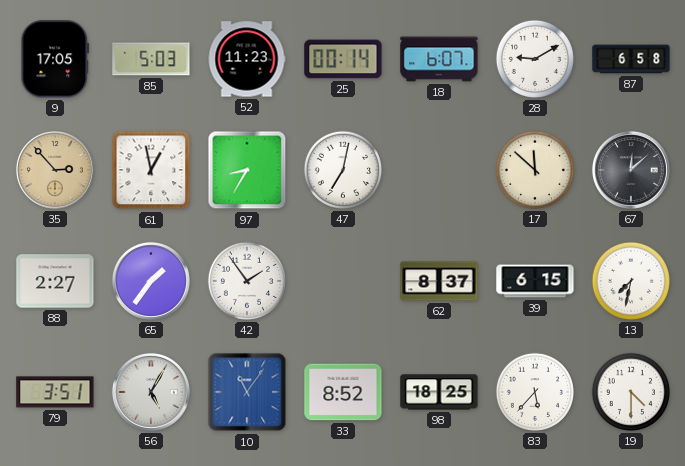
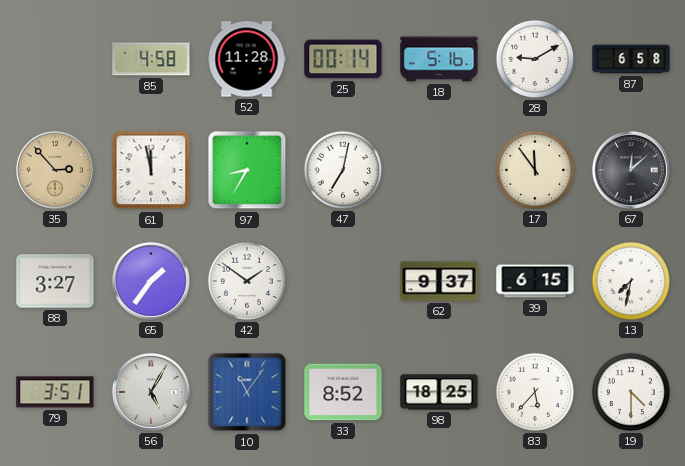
9: 17:05 -> none
85: 5:03 -> 4:58
52: 11:23 -> 11:28
18: 6:07 -> 5:16
61: 12:58 -> 11:58
17: 11:52 -> 11:54
88: 2:27 -> 3:27
42: 1:54 -> 1:51
62: 8:37 -> 9:37
